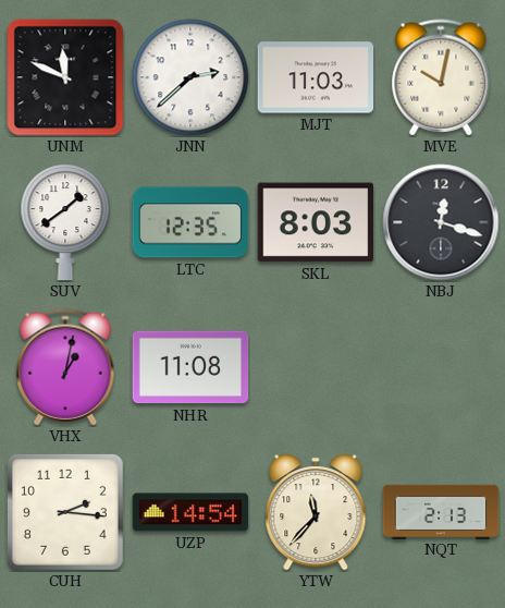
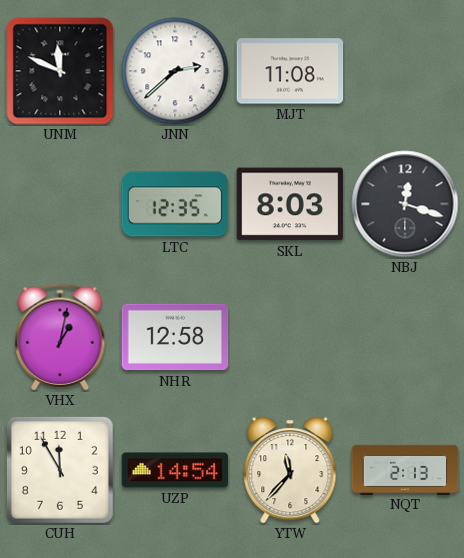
MJT: 11:03 -> 11:08
MVE: 10:02 -> none
SUV: 1:39 -> none
NHR: 11:08 -> 12:58
CUH: 2:16 -> 11:55
